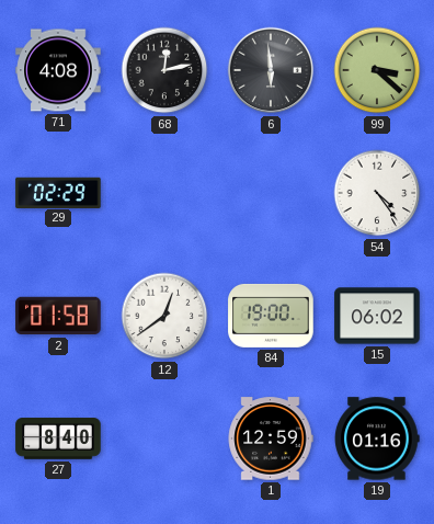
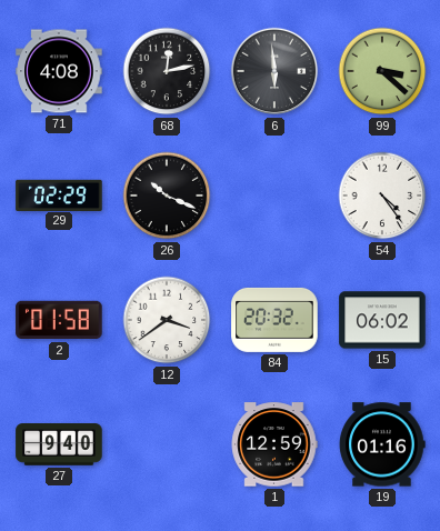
26: none -> 10:19
12: 12:39 -> 3:39
84: 19:00 -> 20:32
27: 8:40 -> 9:40
